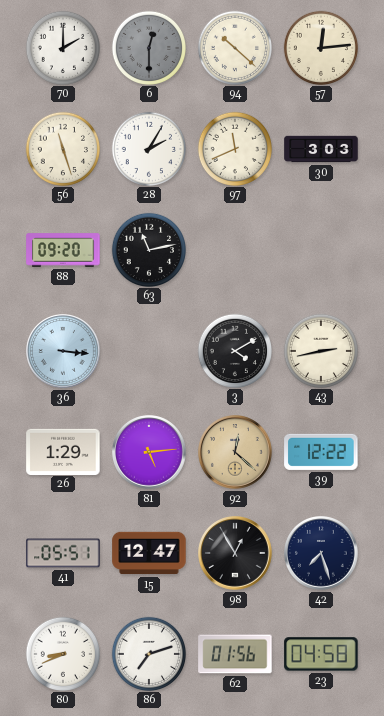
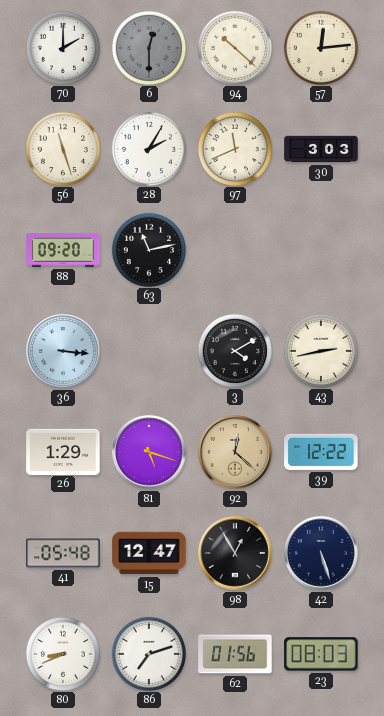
81: 5:14 -> 5:18
41: 05:51 -> 05:48
42: 7:27 -> 5:27
23: 04:58 -> 08:03
